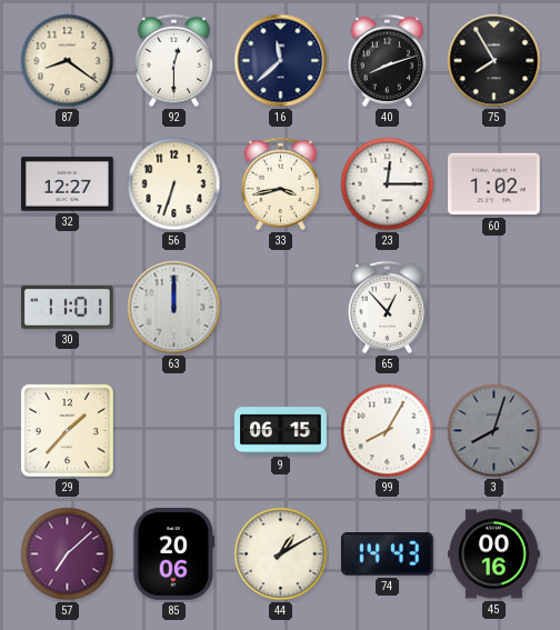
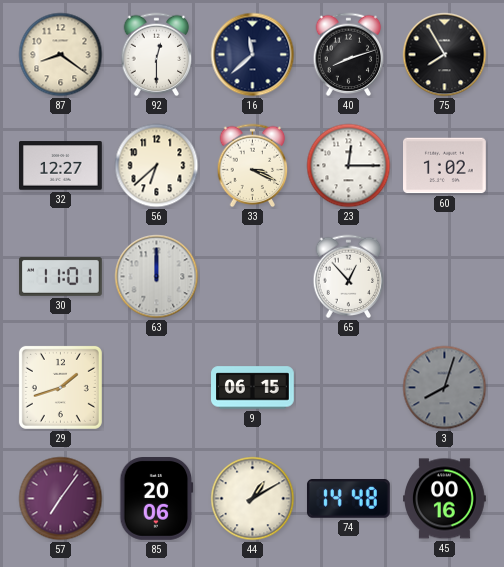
56: 6:33 -> 6:38
33: 3:43 -> 3:19
29: 1:37 -> 1:42
99: 8:05 -> none
57: 7:08 -> 7:06
74: 14:43 -> 14:48
